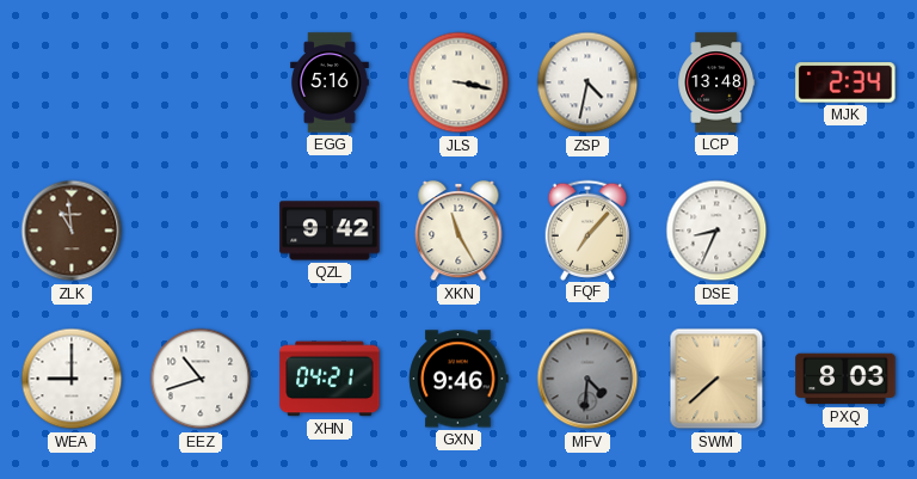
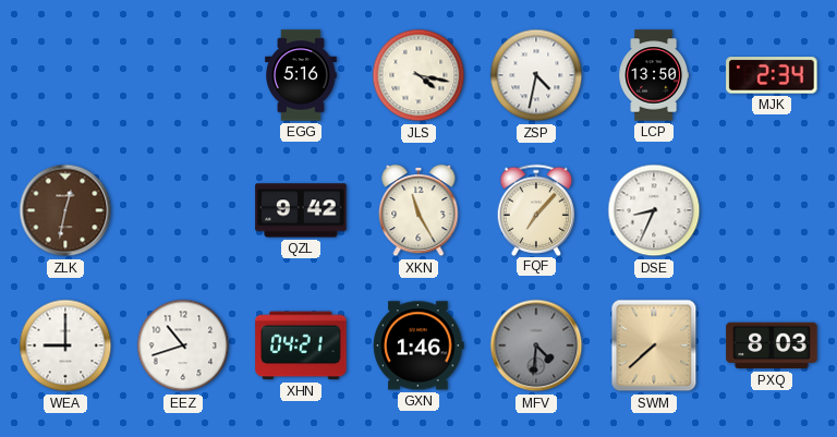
JLS: 3:17 -> 4:17
LCP: 13:48 -> 13:50
ZLK: 10:59 -> 12:32
GXN: 9:46 -> 1:46
